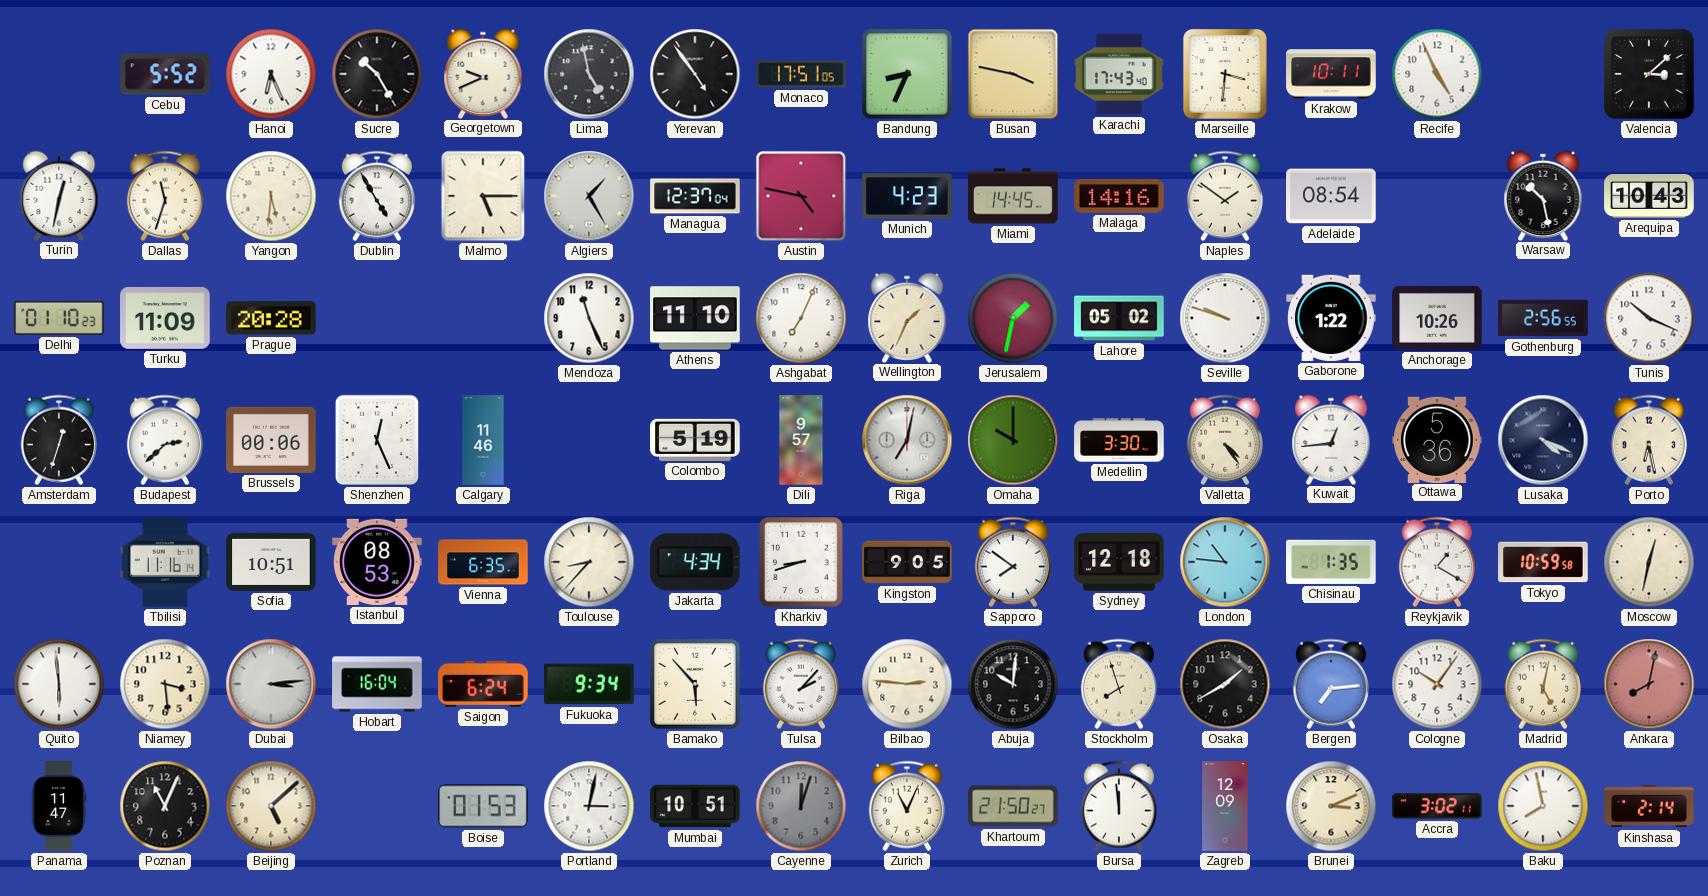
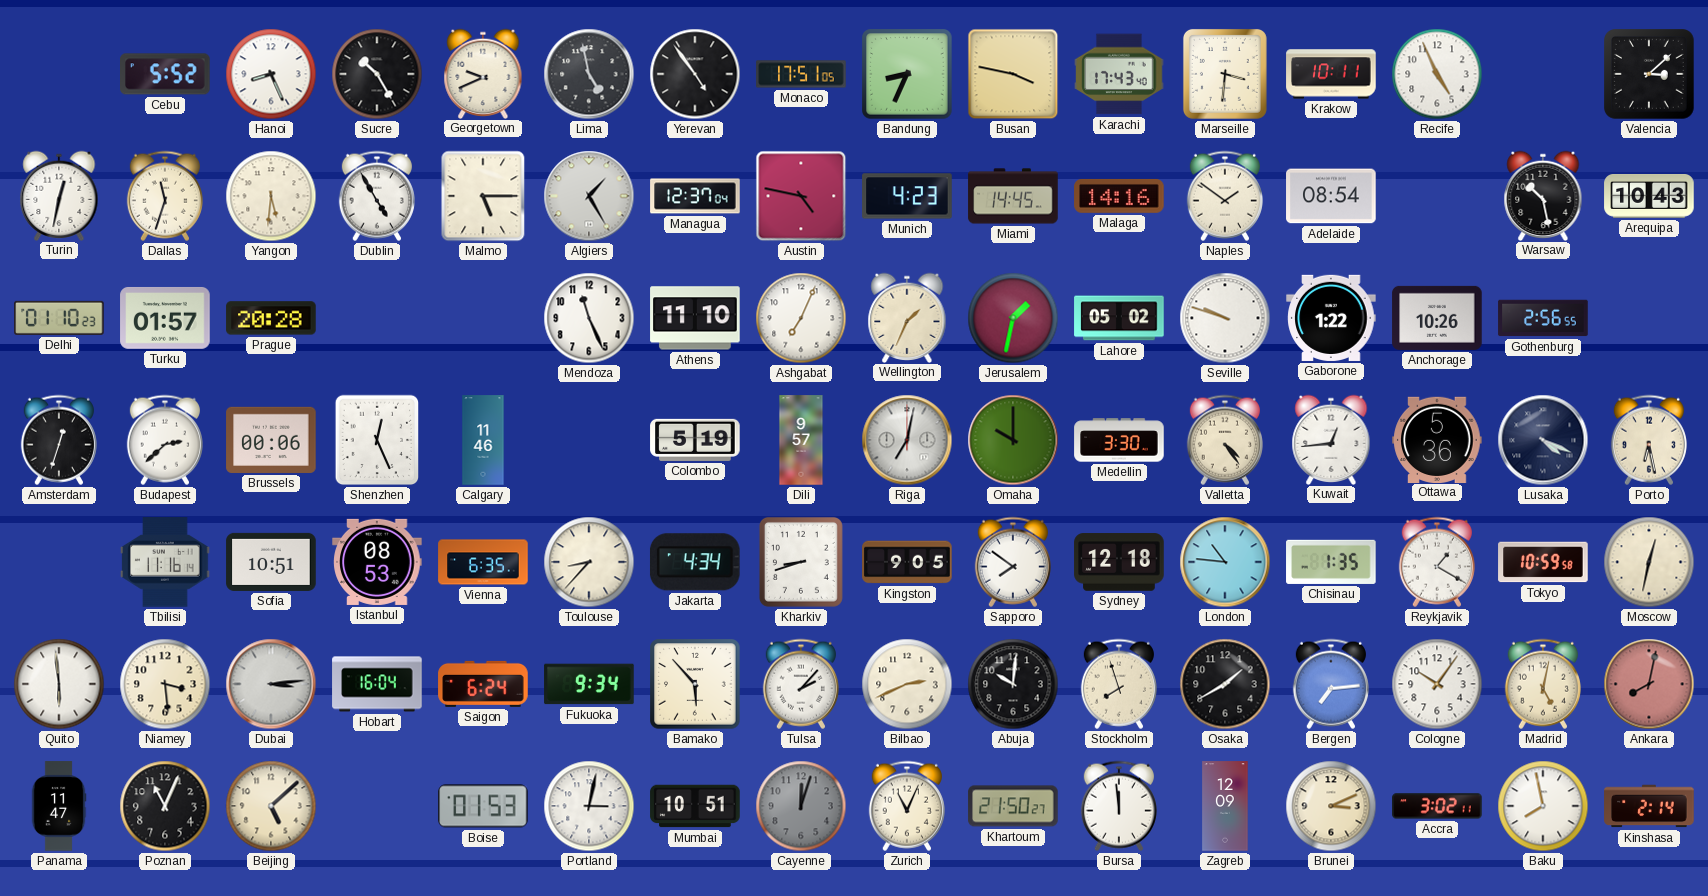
Hanoi: 6:26 -> 8:26
Turku: 11:09 -> 01:57
Tunis: 10:19 -> none
Bilbao: 2:46 -> 2:41
